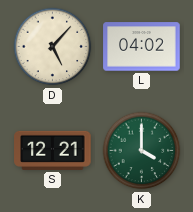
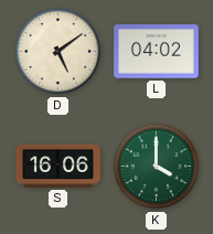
D: 5:07 -> 5:09
S: 12:21 -> 16:06
